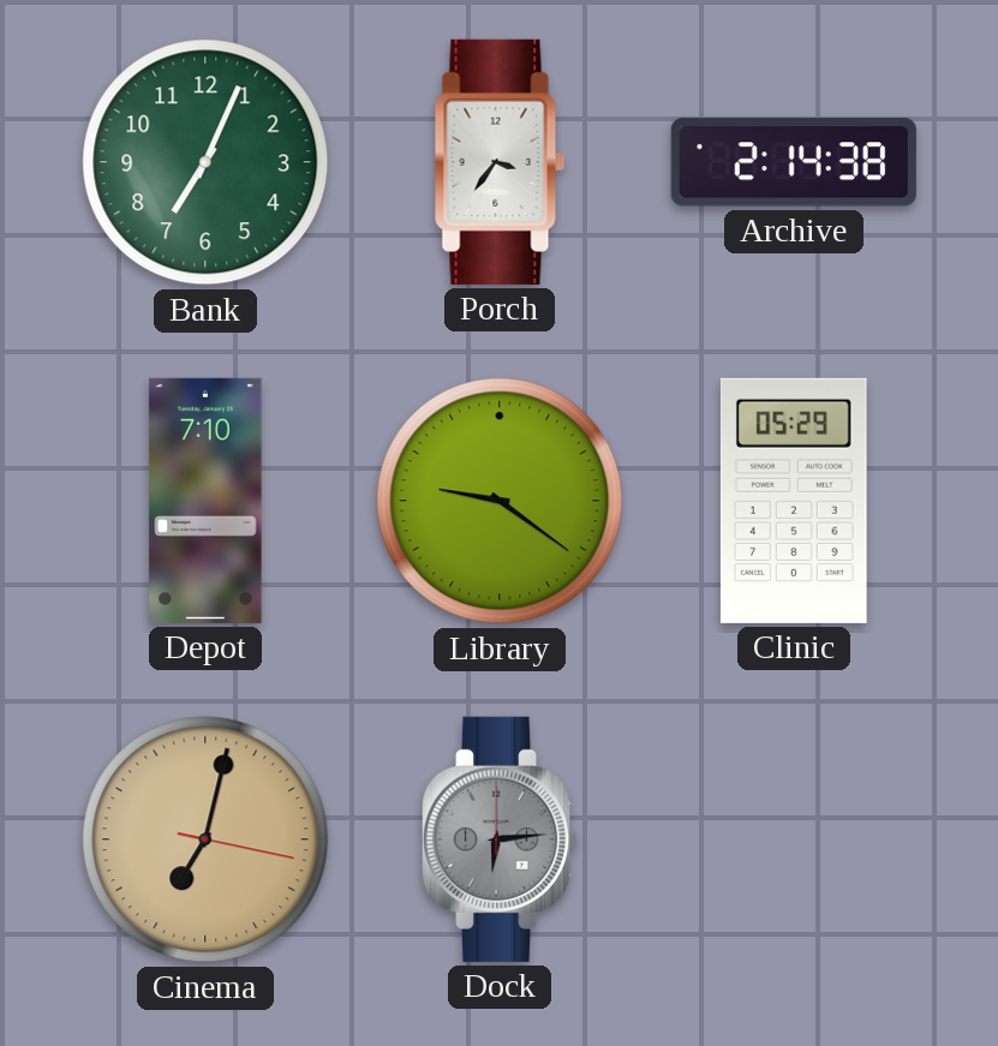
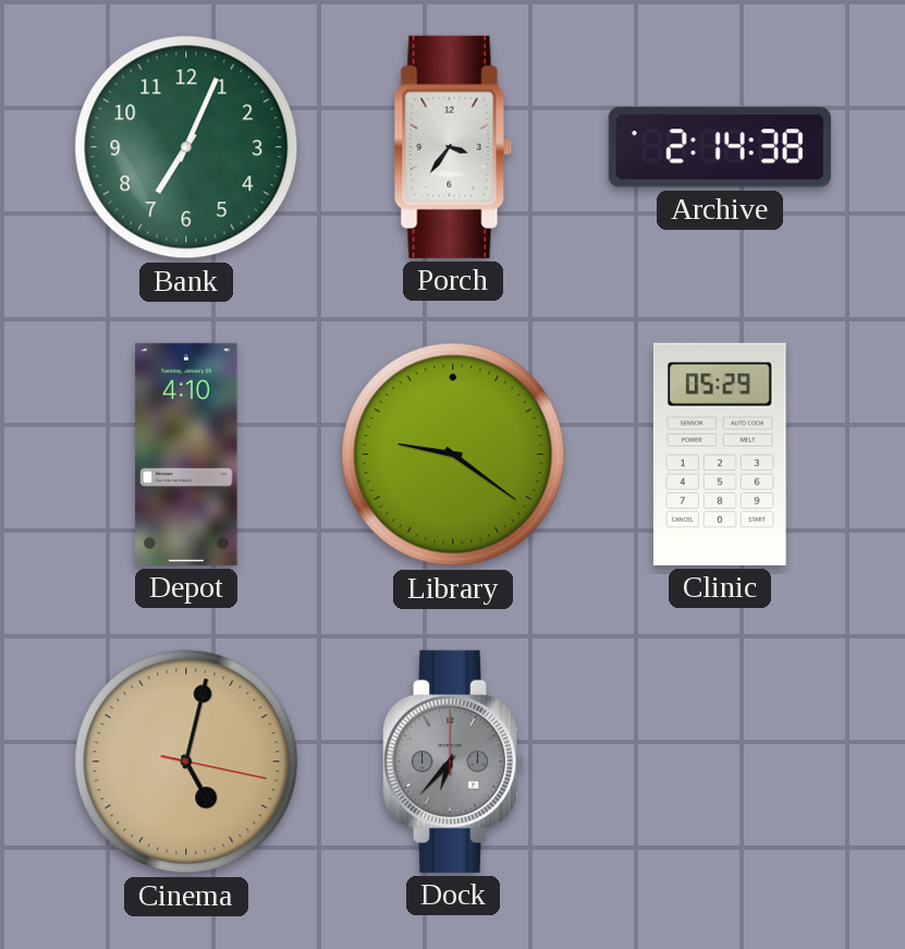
Depot: 7:10 -> 4:10
Cinema: 7:02 -> 5:02
Dock: 6:14 -> 6:37
